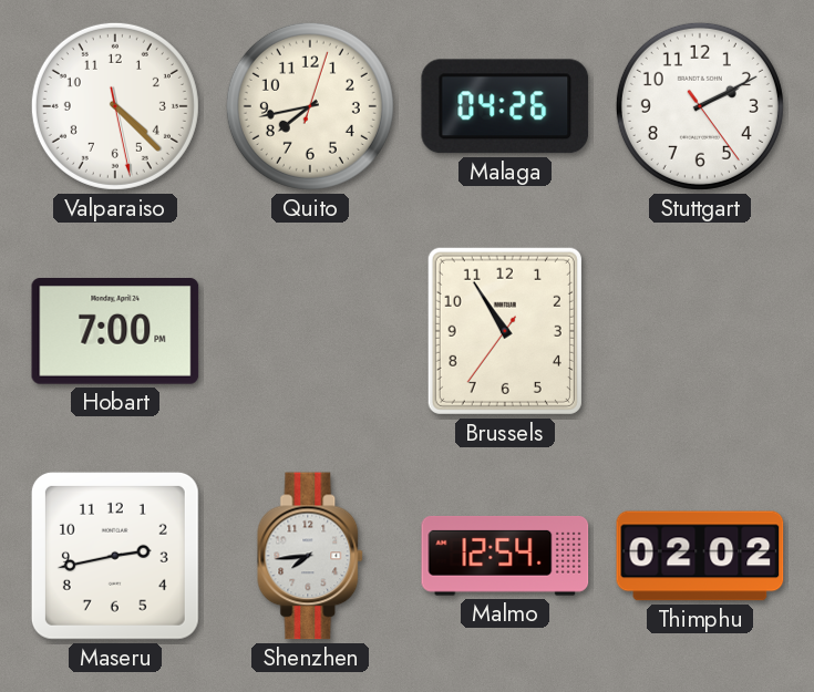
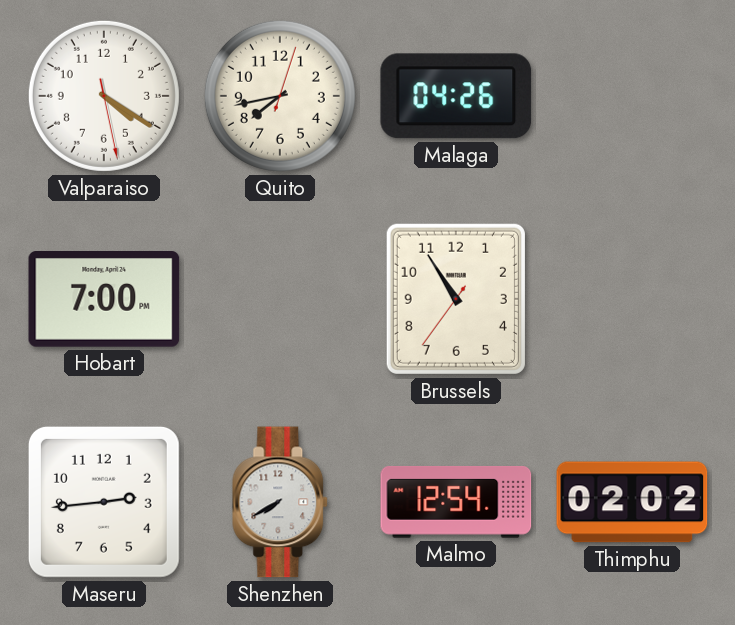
Valparaiso: 4:22 -> 4:20
Stuttgart: 2:10 -> none
Maseru: 2:43 -> 2:44
Shenzhen: 7:44 -> 7:40
